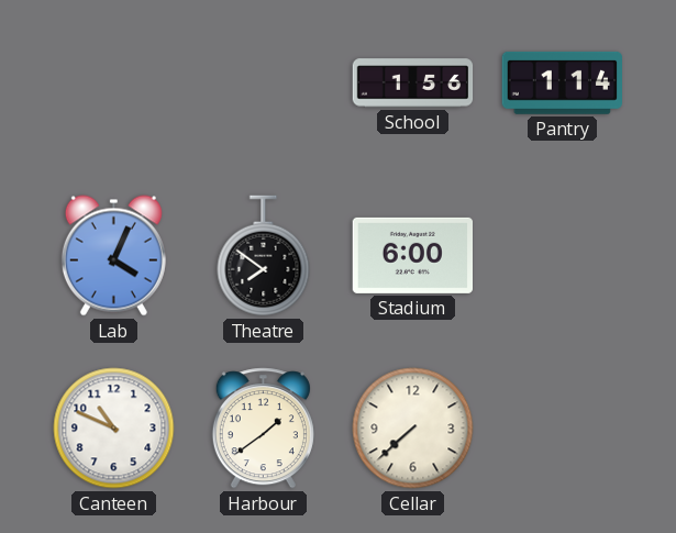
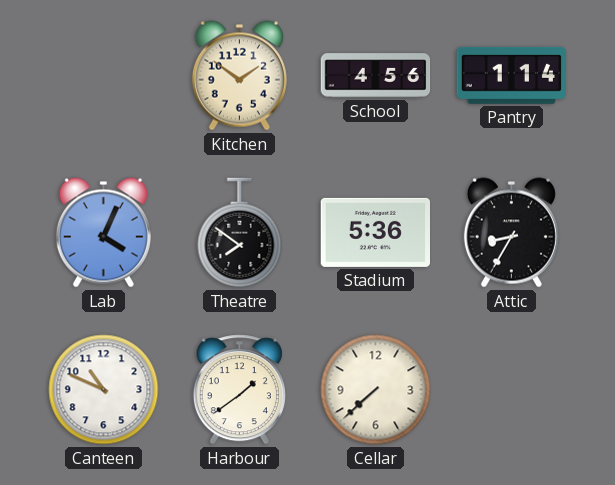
Kitchen: none -> 1:51
School: 1:56 -> 4:56
Stadium: 6:00 -> 5:36
Attic: none -> 8:35
